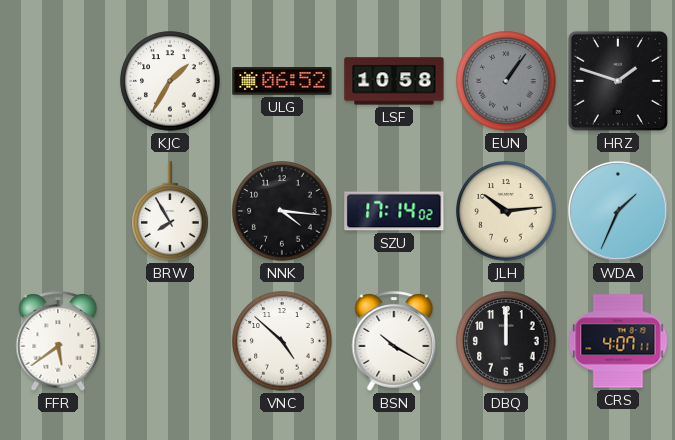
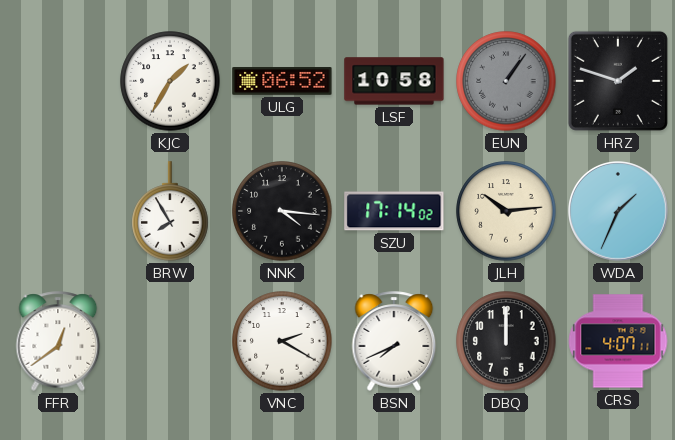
FFR: 5:39 -> 12:39
VNC: 4:52 -> 2:20
BSN: 10:20 -> 7:41
